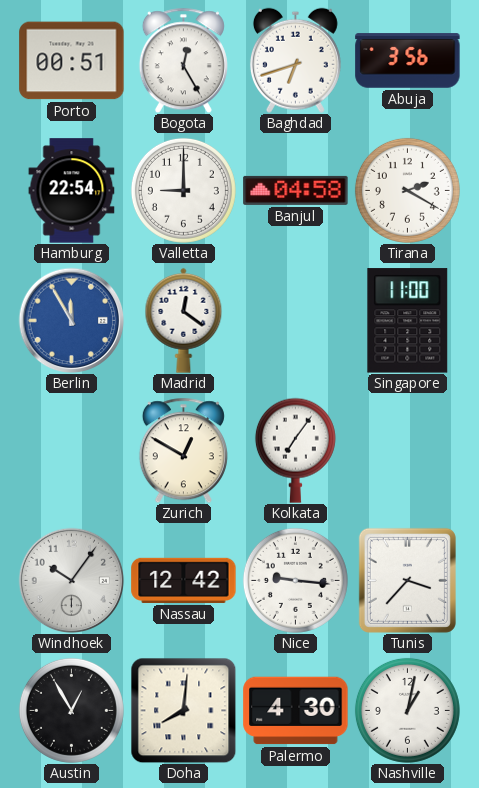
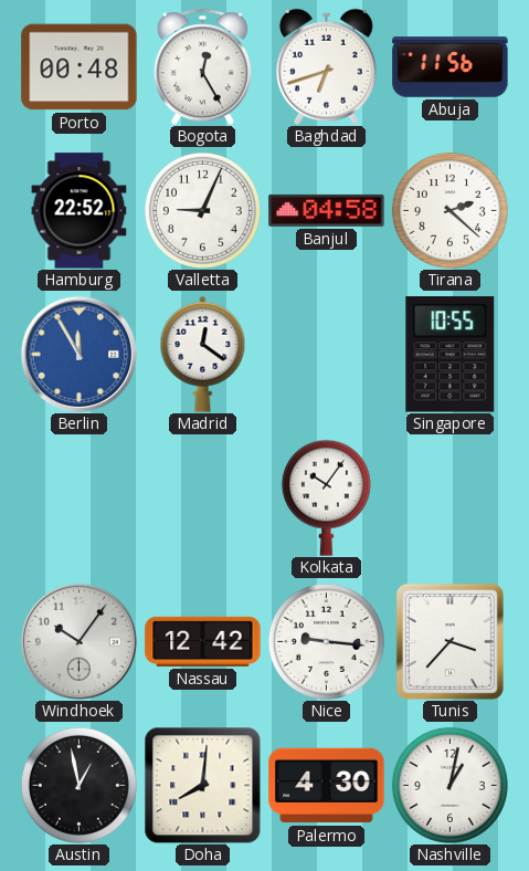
Porto: 00:51 -> 00:48
Abuja: 3:56 -> 11:56
Hamburg: 22:54 -> 22:52
Valletta: 9:00 -> 9:04
Tirana: 2:20 -> 2:22
Singapore: 11:00 -> 10:55
Zurich: 12:50 -> none
Kolkata: 7:06 -> 10:06
Austin: 12:55 -> 12:58
